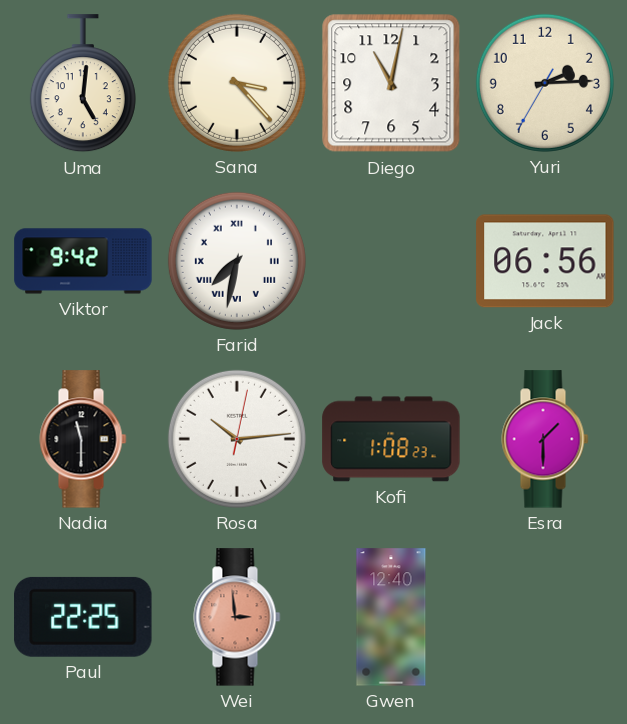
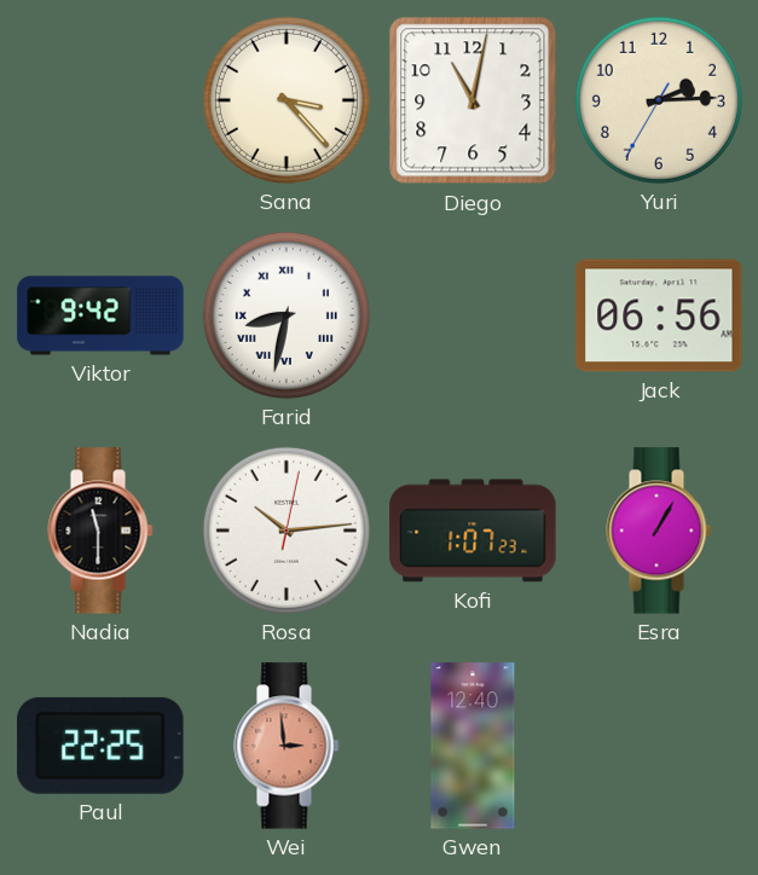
Uma: 5:01 -> none
Farid: 7:32 -> 8:32
Kofi: 1:08 -> 1:07
Esra: 1:30 -> 1:05
